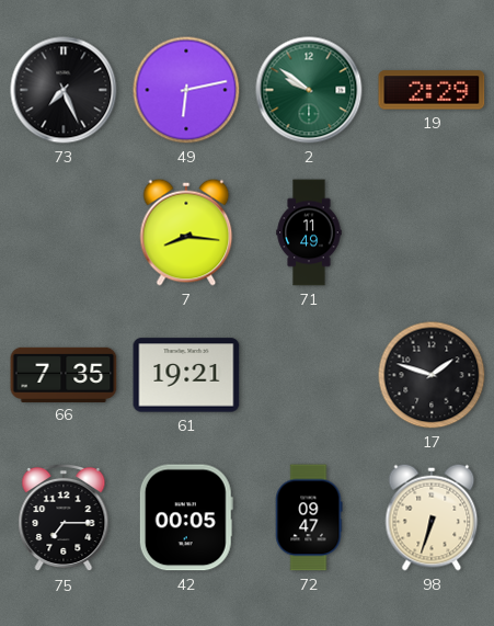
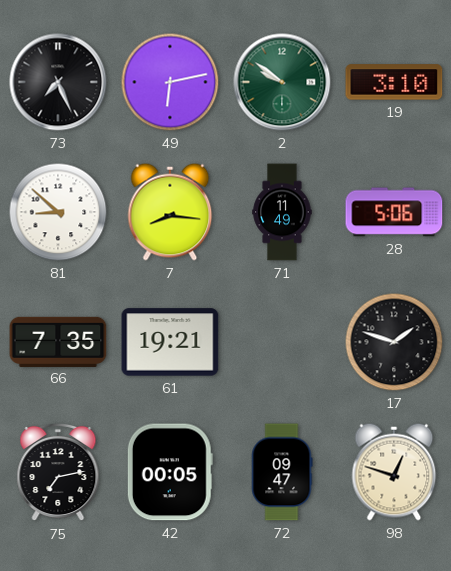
19: 2:29 -> 3:10
81: none -> 8:52
28: none -> 5:06
75: 7:15 -> 7:13
98: 6:33 -> 12:48
